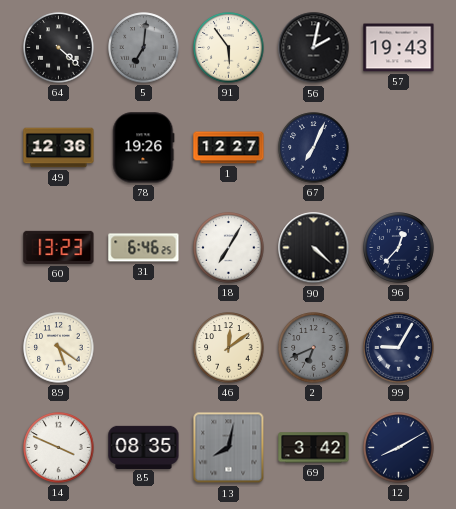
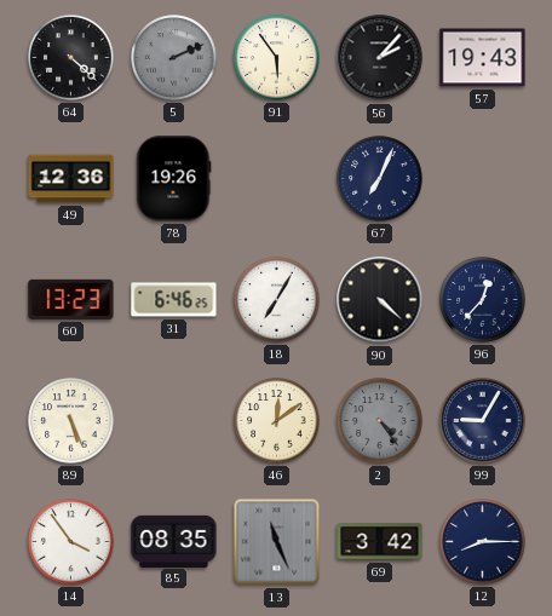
5: 7:01 -> 2:11
56: 2:02 -> 2:07
1: 12:27 -> none
89: 5:21 -> 5:26
2: 6:41 -> 4:24
14: 3:49 -> 3:54
13: 8:02 -> 11:26
12: 8:10 -> 8:15
